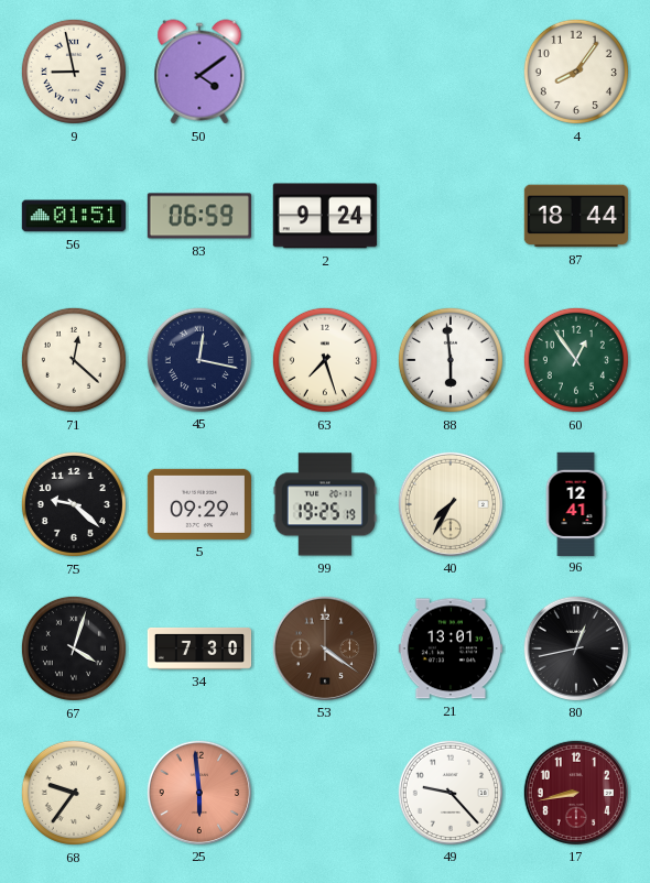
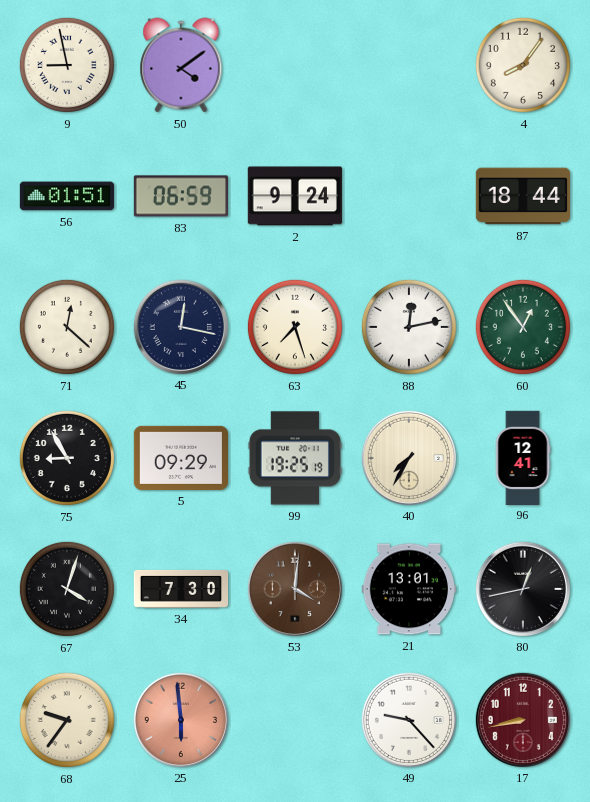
88: 5:59 -> 12:13
75: 9:22 -> 8:55
53: 4:21 -> 4:01
